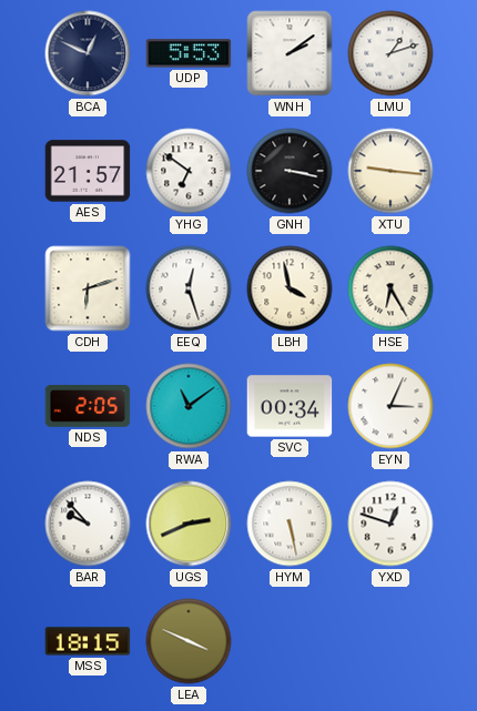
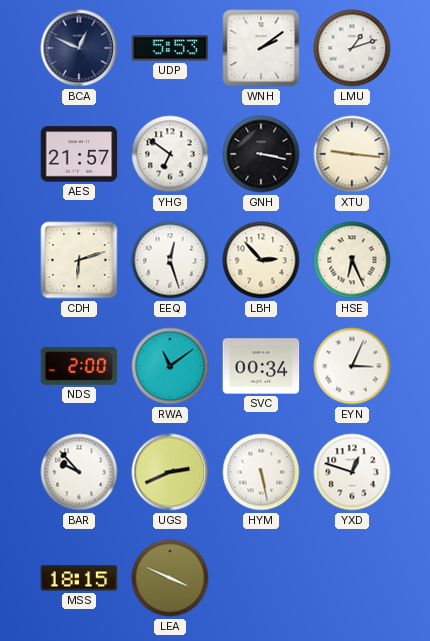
LBH: 3:58 -> 2:53
HSE: 6:25 -> 6:26
NDS: 2:05 -> 2:00
